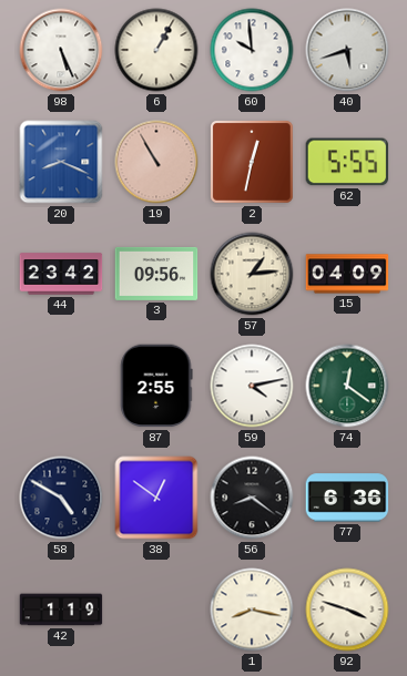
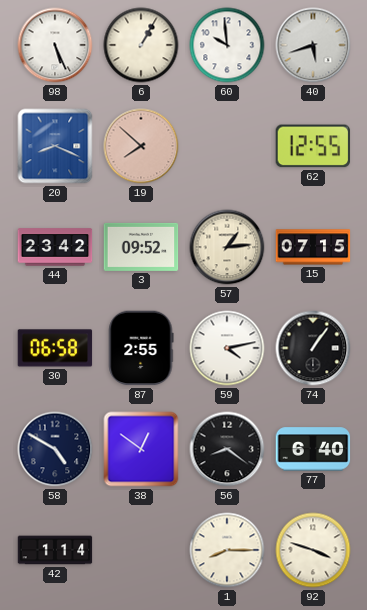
19: 10:55 -> 7:52
2: 12:32 -> none
62: 5:55 -> 12:55
3: 09:56 -> 09:52
15: 04:09 -> 07:15
30: none -> 06:58
74: 12:21 -> 1:06
74 dial: green -> black
77: 6:36 -> 6:40
42: 1:19 -> 1:14
1: 8:17 -> 8:15
